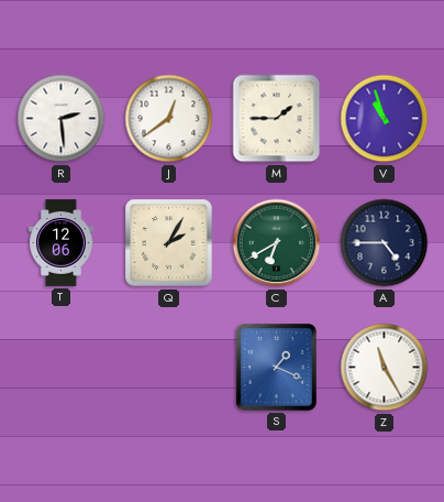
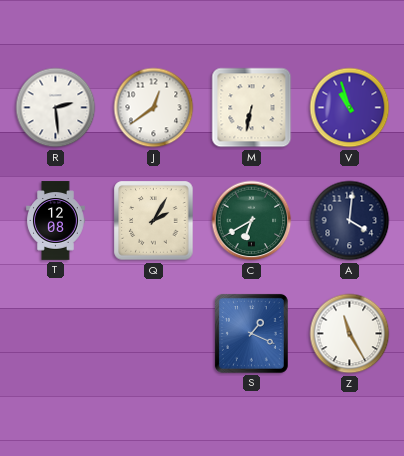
M: 1:45 -> 6:32
T: 12:06 -> 12:08
A: 4:45 -> 4:01
